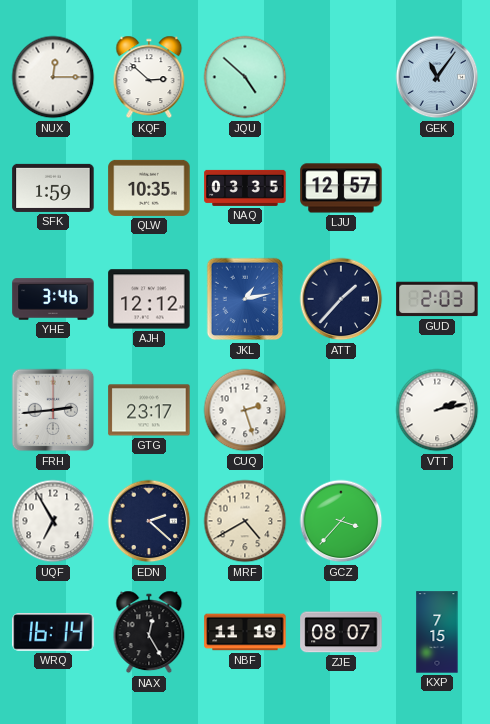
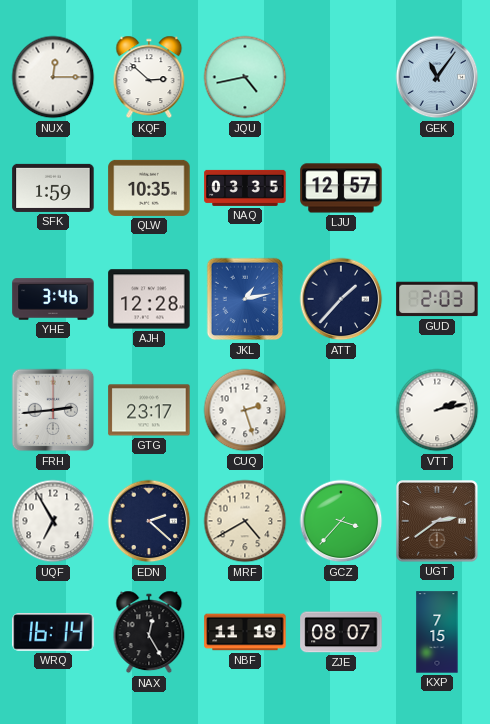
JQU: 4:52 -> 4:43
AJH: 12:12 -> 12:28
UGT: none -> 2:39
